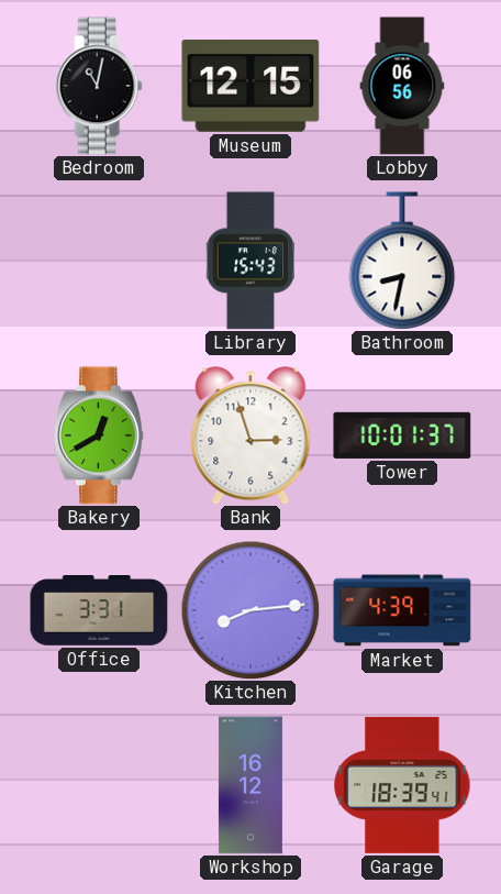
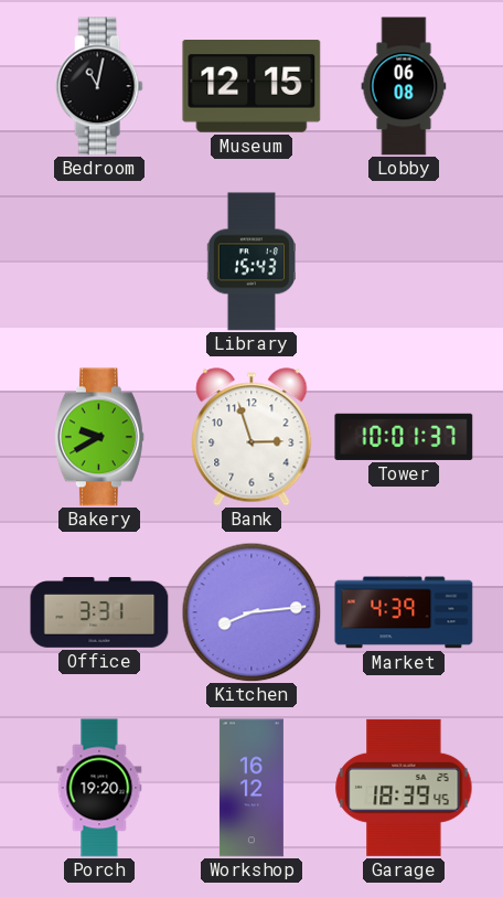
Lobby: 06:56 -> 06:08
Bathroom: 8:32 -> none
Bakery: 12:40 -> 9:40
Porch: none -> 19:20
Garage: 18:39:41 -> 18:39:45
